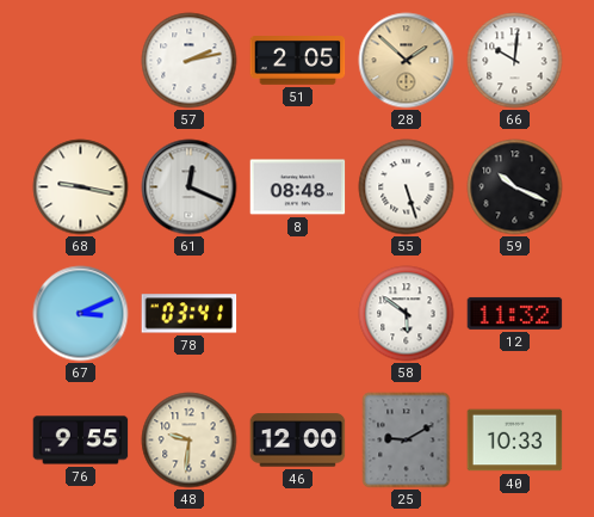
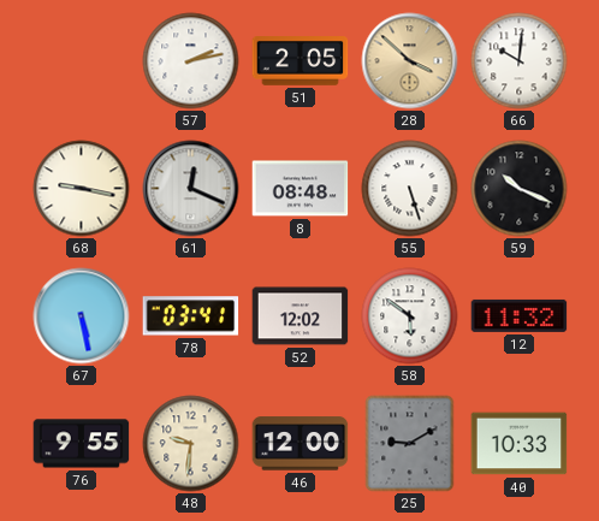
28: 1:52 -> 3:52
67: 3:11 -> 5:28
52: none -> 12:02
